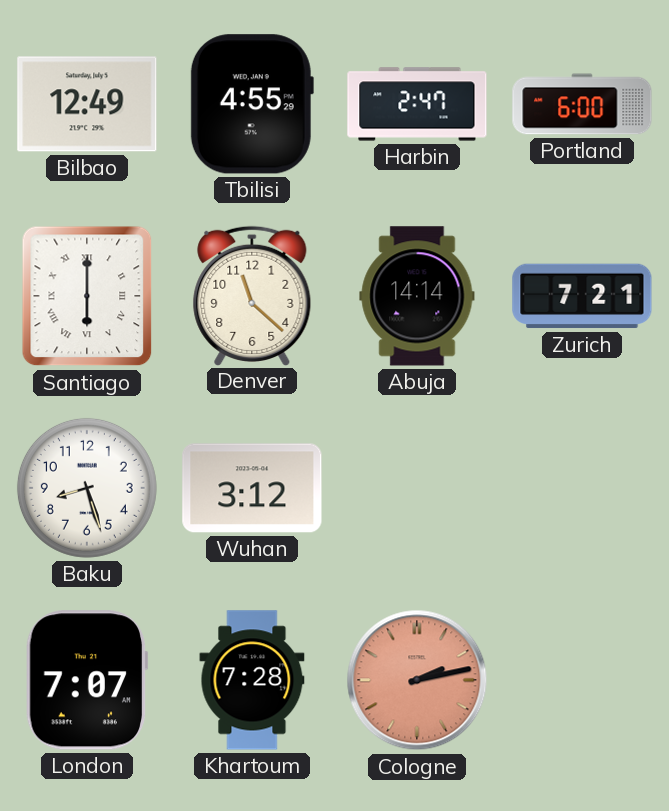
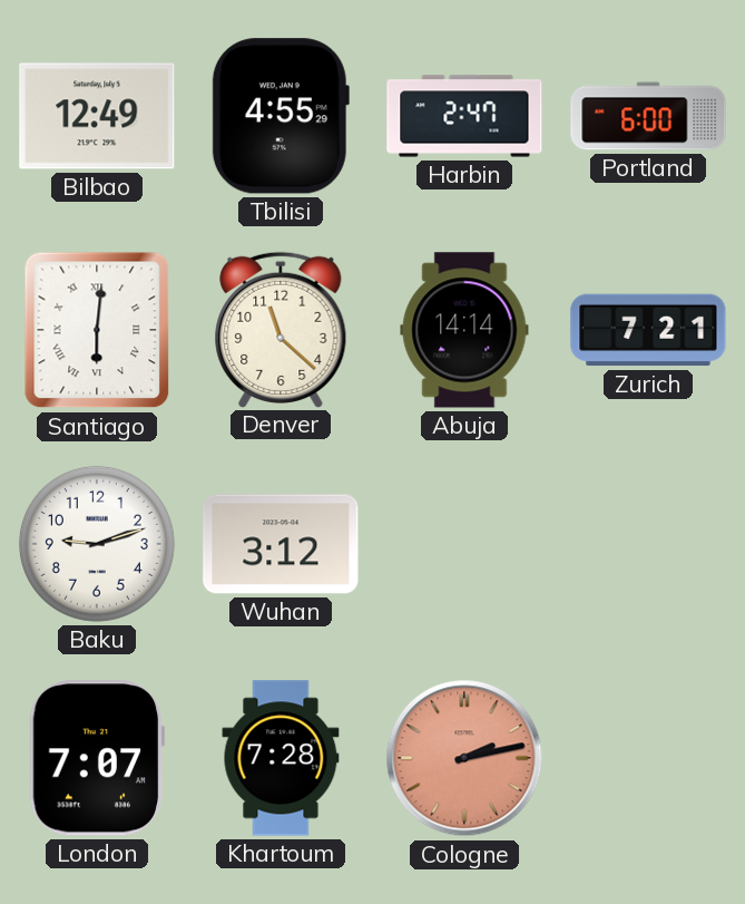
Santiago: 6:00 -> 6:01
Baku: 8:27 -> 9:12
